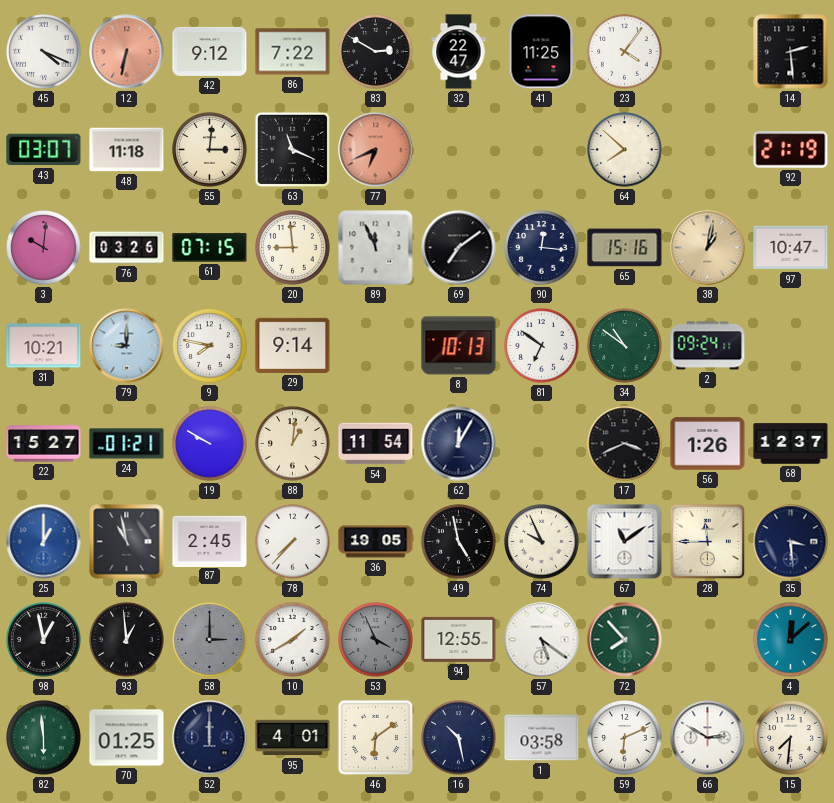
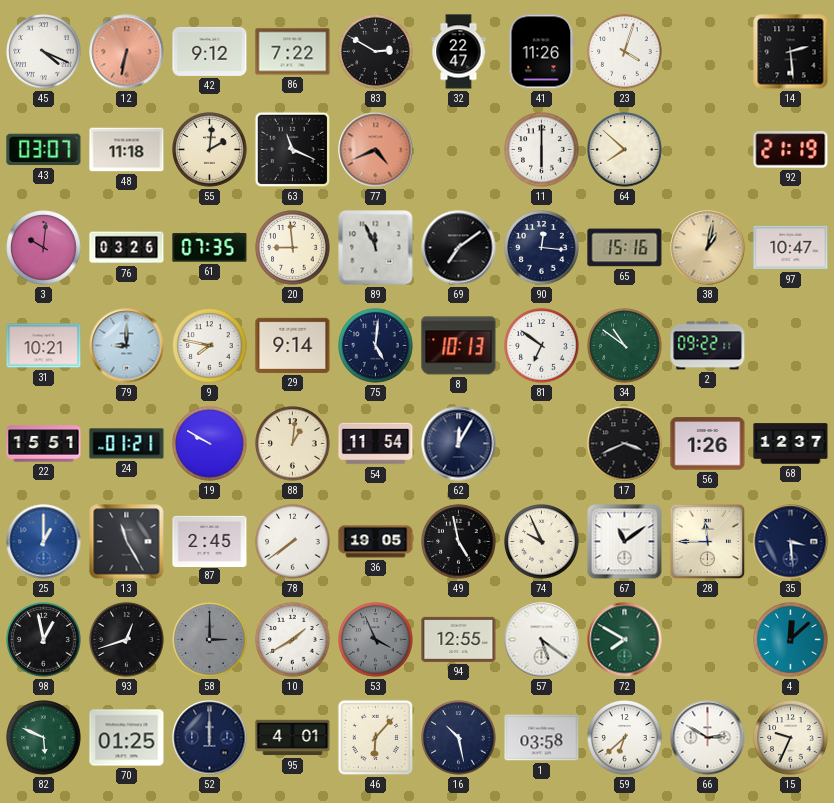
41: 11:25 -> 11:26
23: 4:06 -> 4:03
55: 3:01 -> 2:01
77: 6:41 -> 4:41
11: none -> 6:00
61: 07:15 -> 07:35
75: none -> 5:01
2: 09:24 -> 09:22
22: 15:27 -> 15:51
13: 10:58 -> 11:25
78: 7:37 -> 7:39
93: 12:59 -> 12:42
72: 7:53 -> 7:50
82: 5:59 -> 5:49
46: 6:09 -> 6:07
59: 6:11 -> 6:38
15: 7:31 -> 9:34
